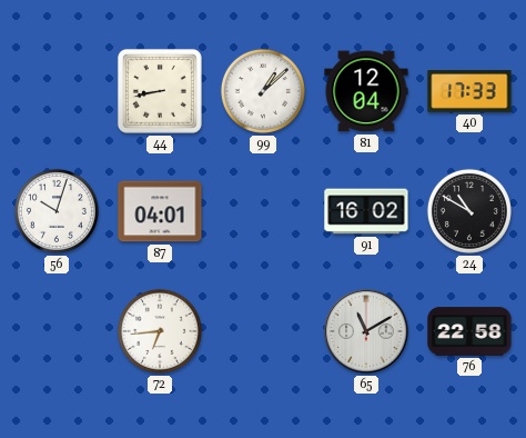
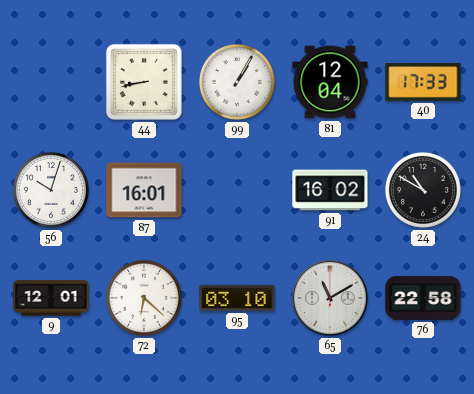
99: 1:08 -> 1:05
87: 04:01 -> 16:01
9: none -> 12:01
72: 6:44 -> 6:22
95: none -> 03:10
